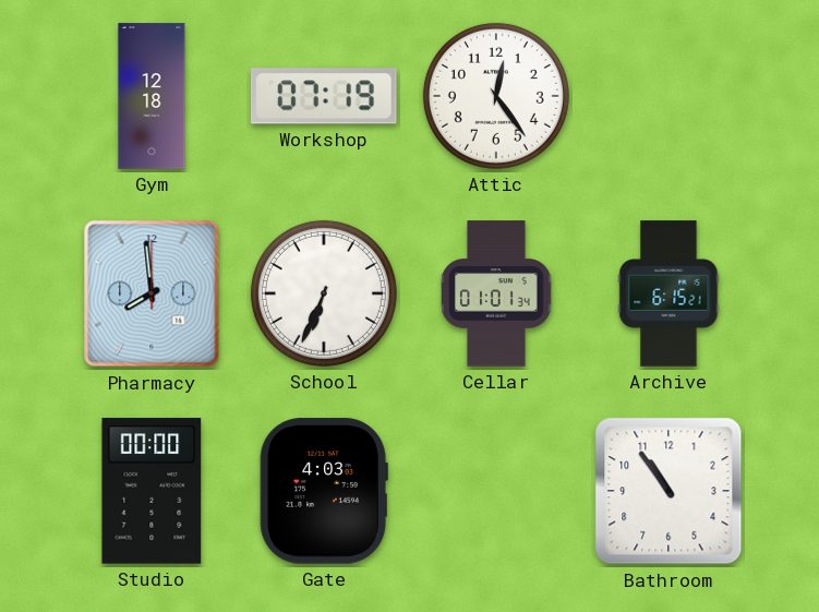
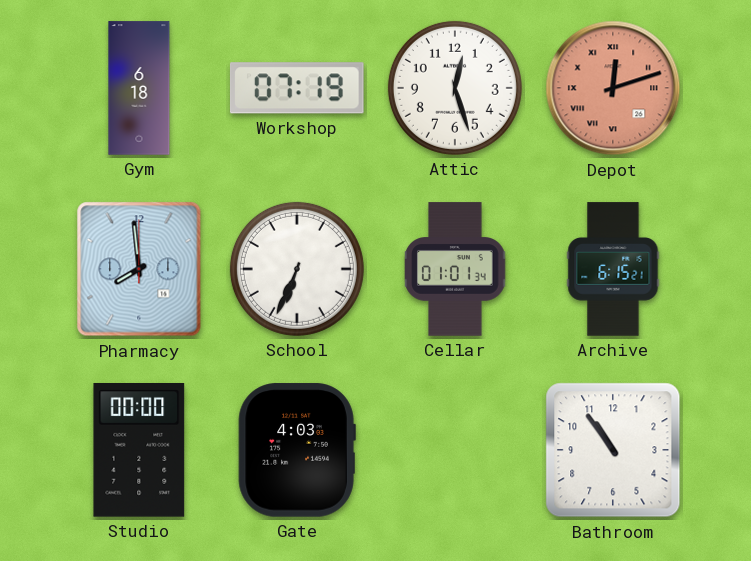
Gym: 12:18 -> 6:18
Attic: 12:24 -> 12:27
Depot: none -> 12:12
